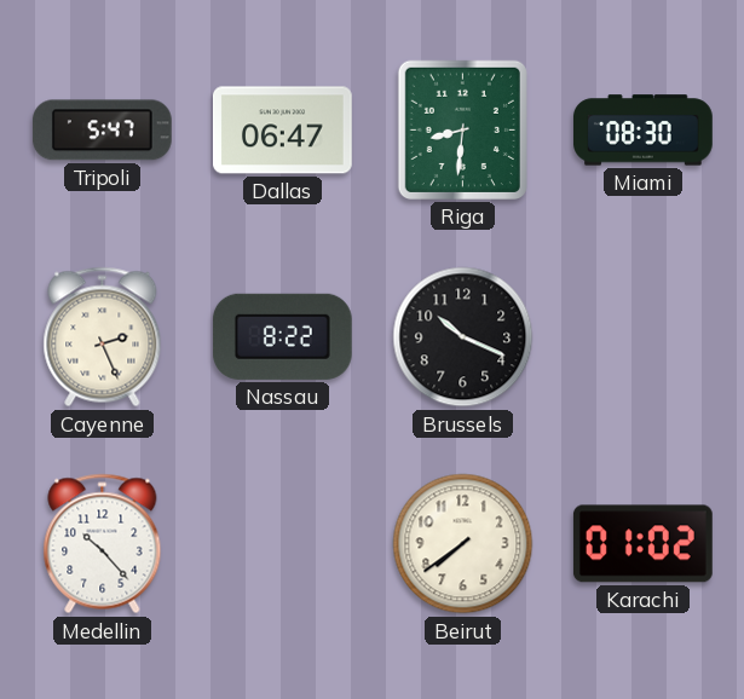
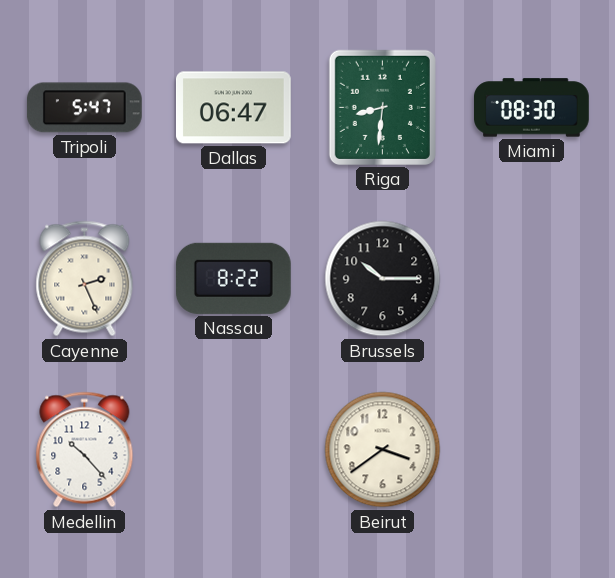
Brussels: 10:19 -> 10:15
Beirut: 7:39 -> 3:39
Karachi: 01:02 -> none
